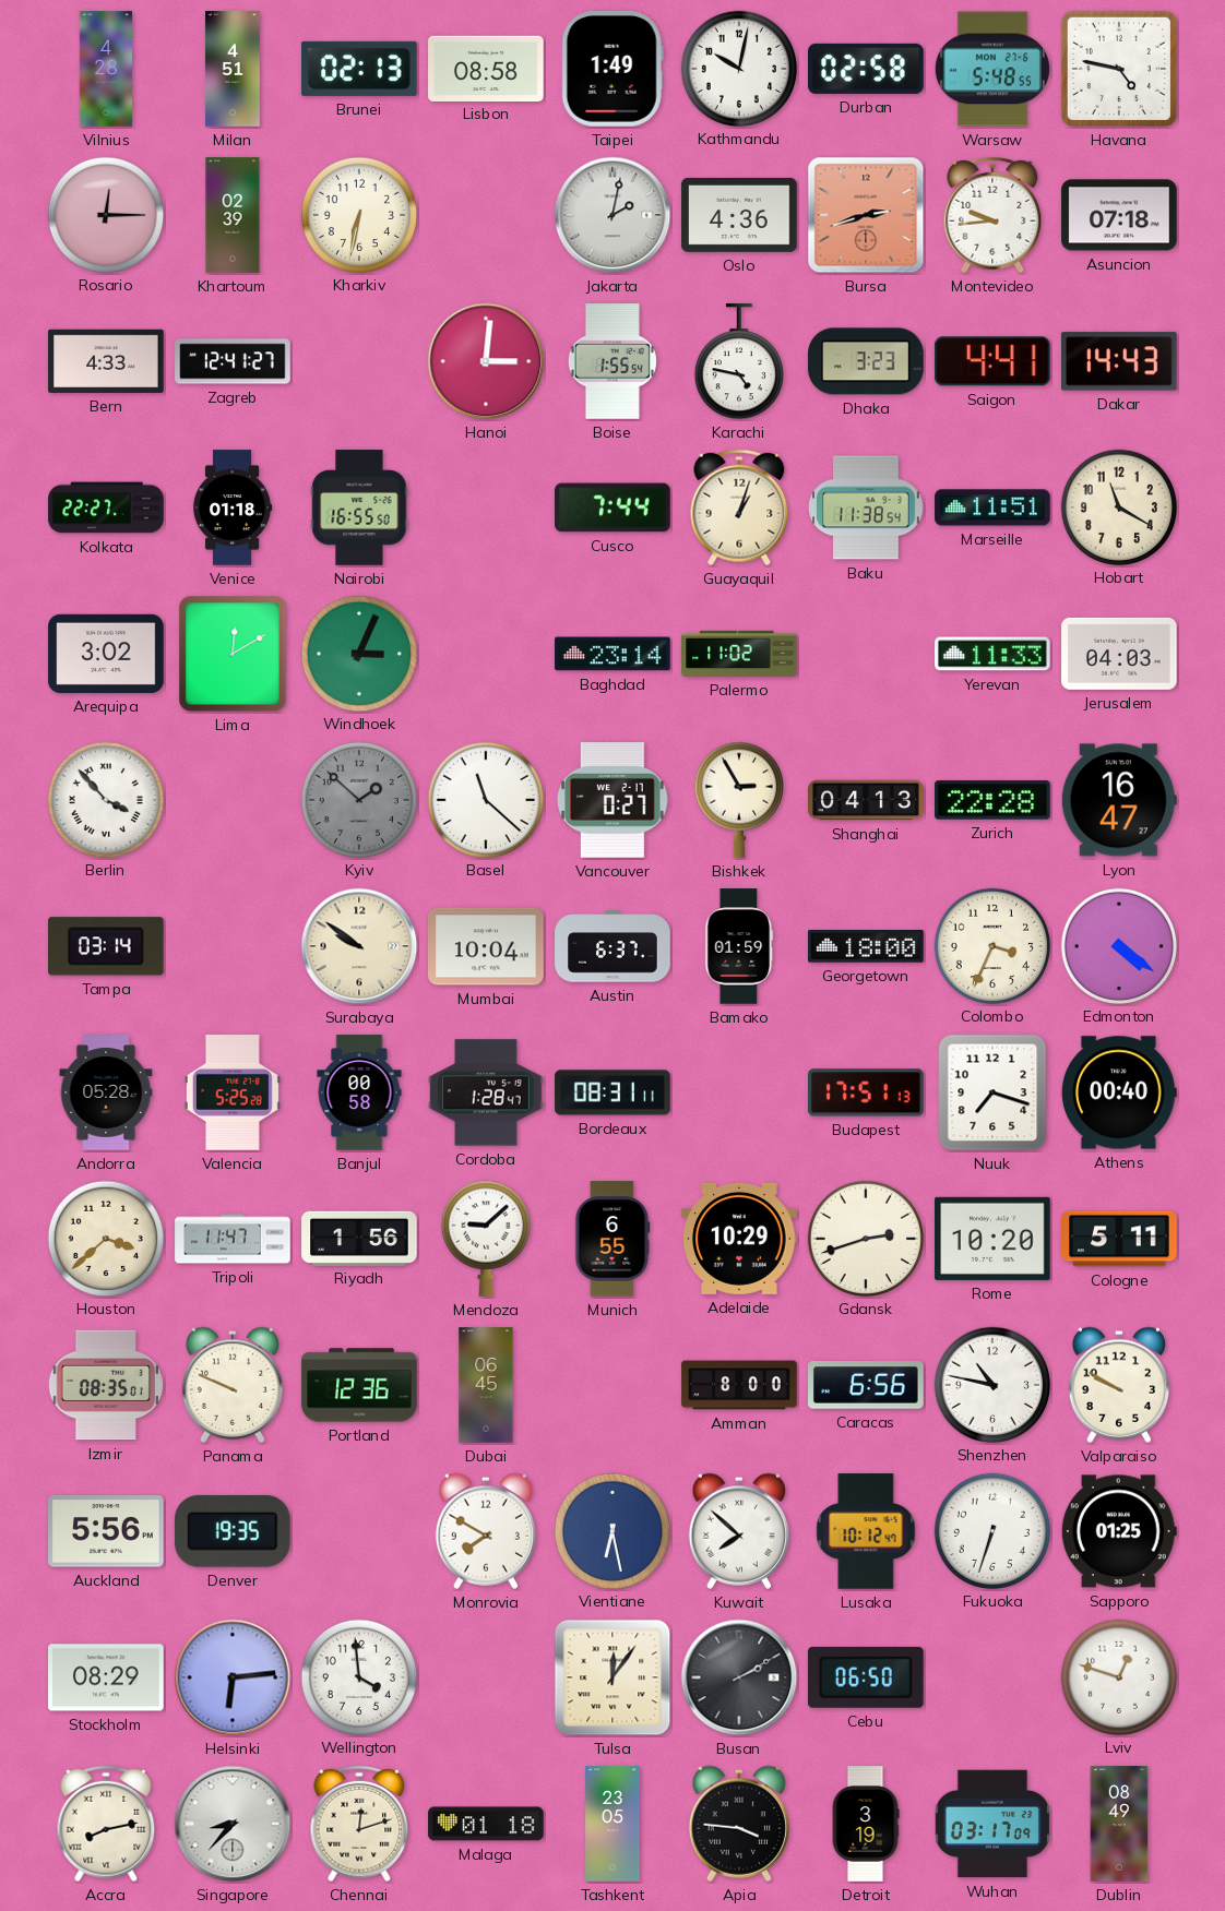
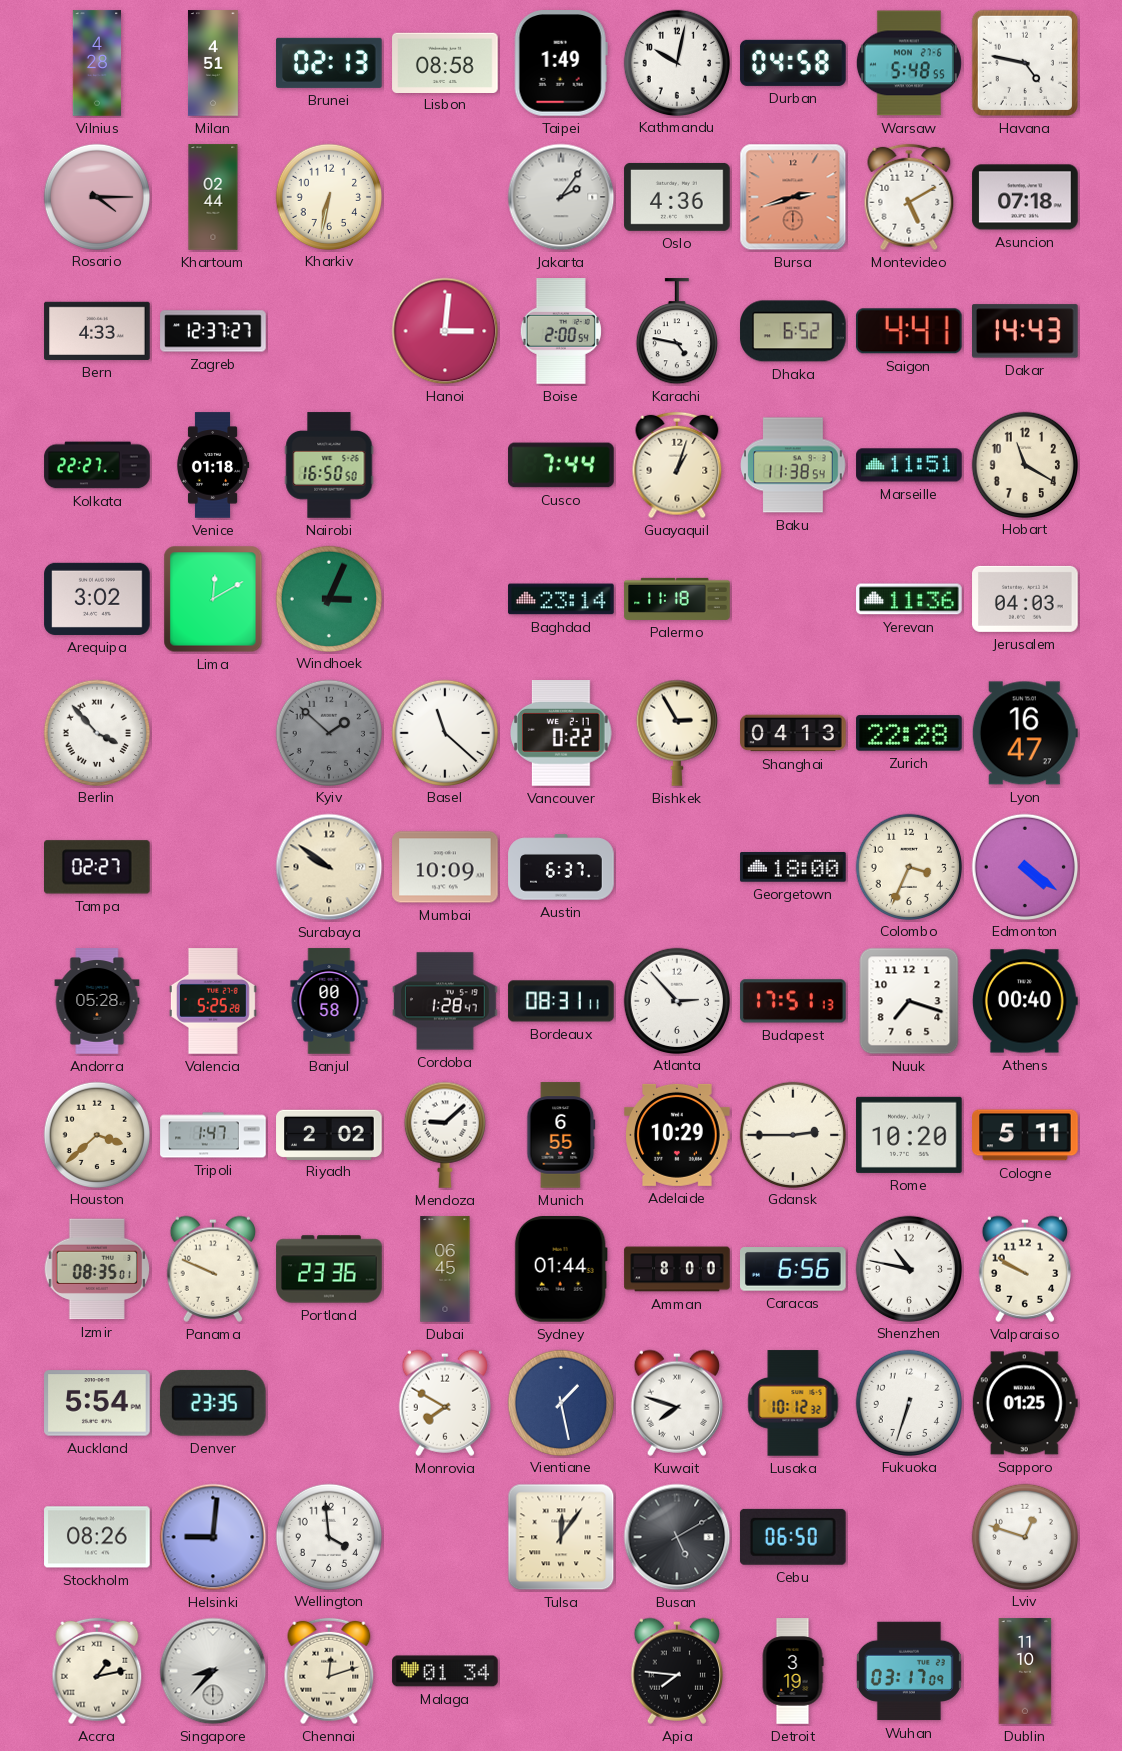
Durban: 02:58 -> 04:58
Rosario: 12:15 -> 4:15
Khartoum: 02:39 -> 02:44
Jakarta: 2:02 -> 2:06
Montevideo: 9:44 -> 5:10
Zagreb: 12:41 -> 12:37
Boise: 1:55 -> 2:00
Dhaka: 3:23 -> 6:52
Nairobi: 16:55 -> 16:50
Palermo: 11:02 -> 11:18
Yerevan: 11:33 -> 11:36
Vancouver: 0:27 -> 0:22
Tampa: 03:14 -> 02:27
Mumbai: 10:04 -> 10:09
Bamako: 01:59 -> none
Atlanta: none -> 2:53
Tripoli: 11:47 -> 1:47
Riyadh: 1:56 -> 2:02
Gdansk: 2:42 -> 2:45
Portland: 12:36 -> 23:36
Sydney: none -> 01:44
Auckland: 5:56 -> 5:54
Denver: 19:35 -> 23:35
Vientiane: 6:28 -> 1:28
Kuwait: 7:52 -> 7:48
Lusaka: 10:12:47 -> 10:12:32
Stockholm: 08:29 -> 08:26
Helsinki: 6:14 -> 9:01
Busan: 2:10 -> 5:10
Accra: 8:13 -> 1:13
Malaga: 01:18 -> 01:34
Tashkent: 23:05 -> none
Apia: 3:46 -> 7:46
Dublin: 08:49 -> 11:10
